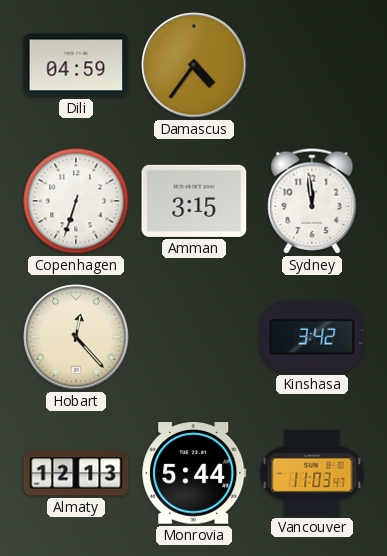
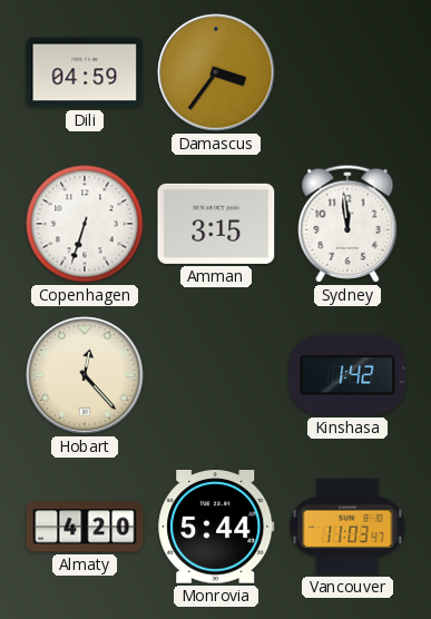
Damascus: 4:36 -> 3:36
Kinshasa: 3:42 -> 1:42
Almaty: 12:13 -> 4:20
